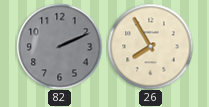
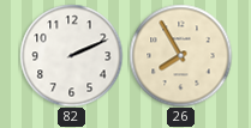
82 dial: grey -> white
